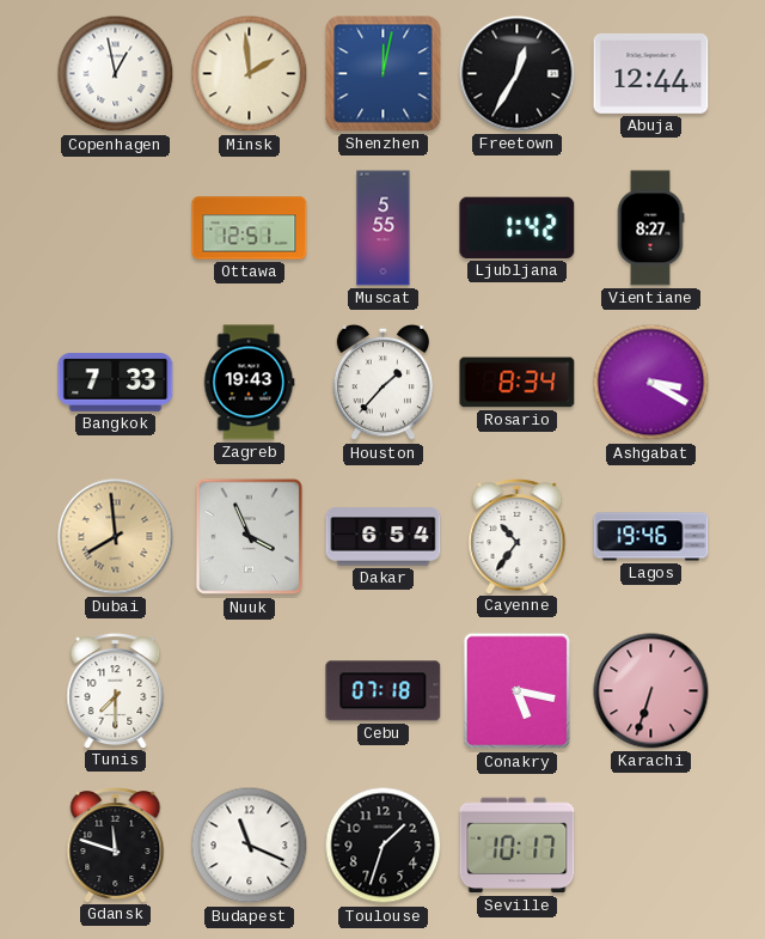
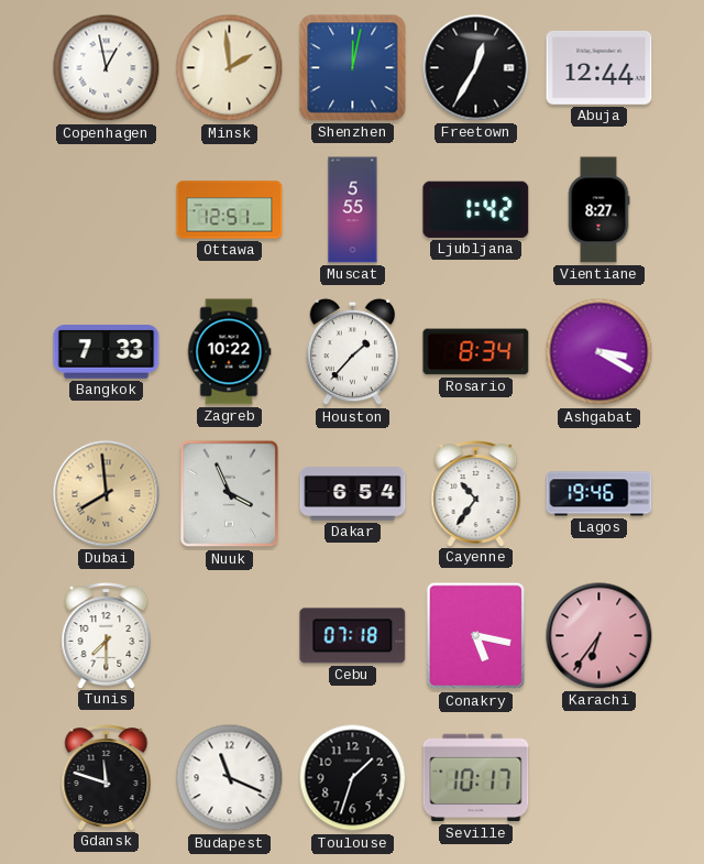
Zagreb: 19:43 -> 10:22
Karachi: 6:33 -> 6:36
